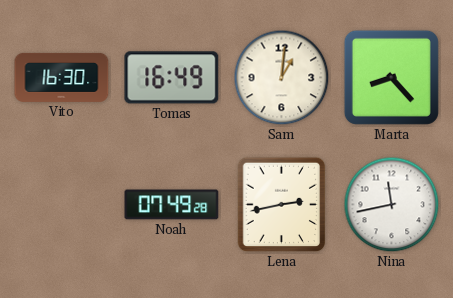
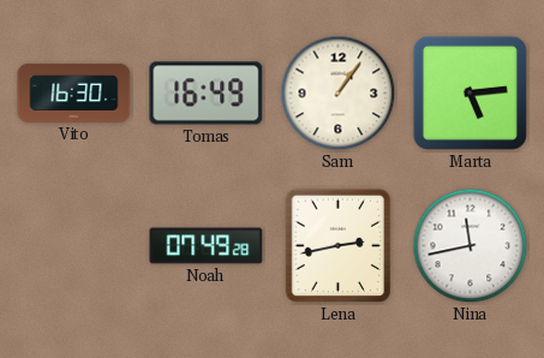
Sam: 1:01 -> 1:06
Marta: 8:23 -> 5:14
